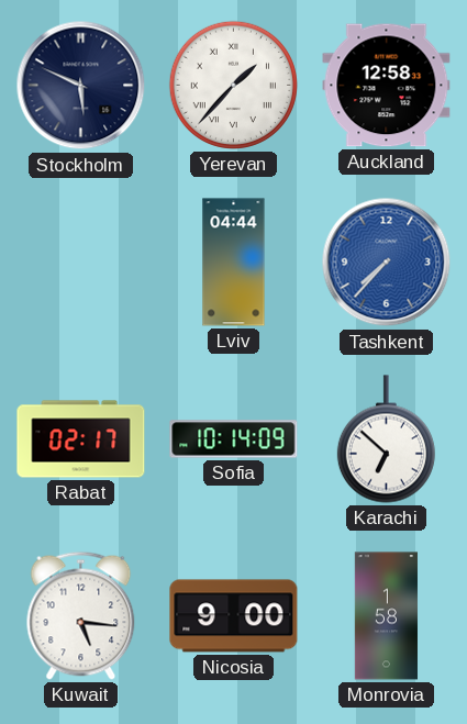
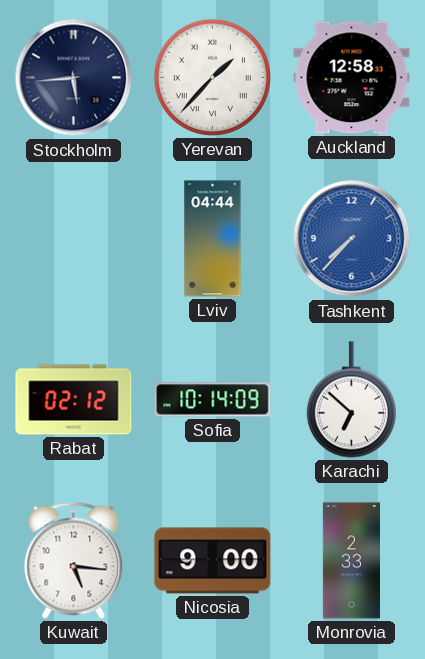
Stockholm: 5:49 -> 5:44
Rabat: 02:17 -> 02:12
Monrovia: 1:58 -> 2:33
